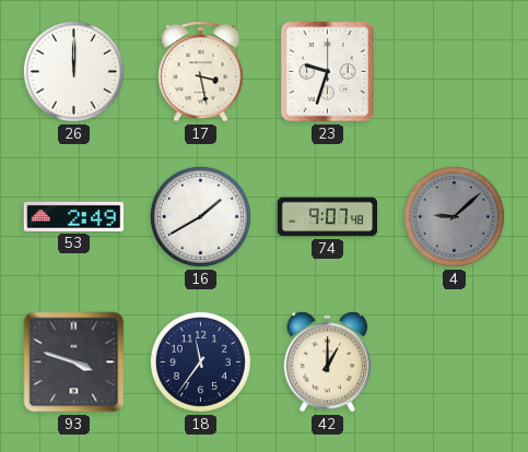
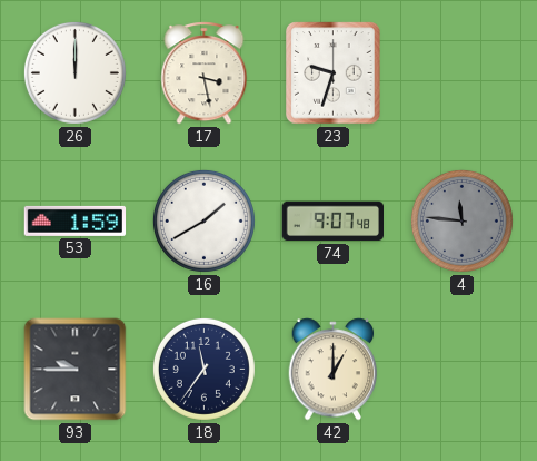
53: 2:49 -> 1:59
4: 9:08 -> 11:46
93: 3:48 -> 9:45
